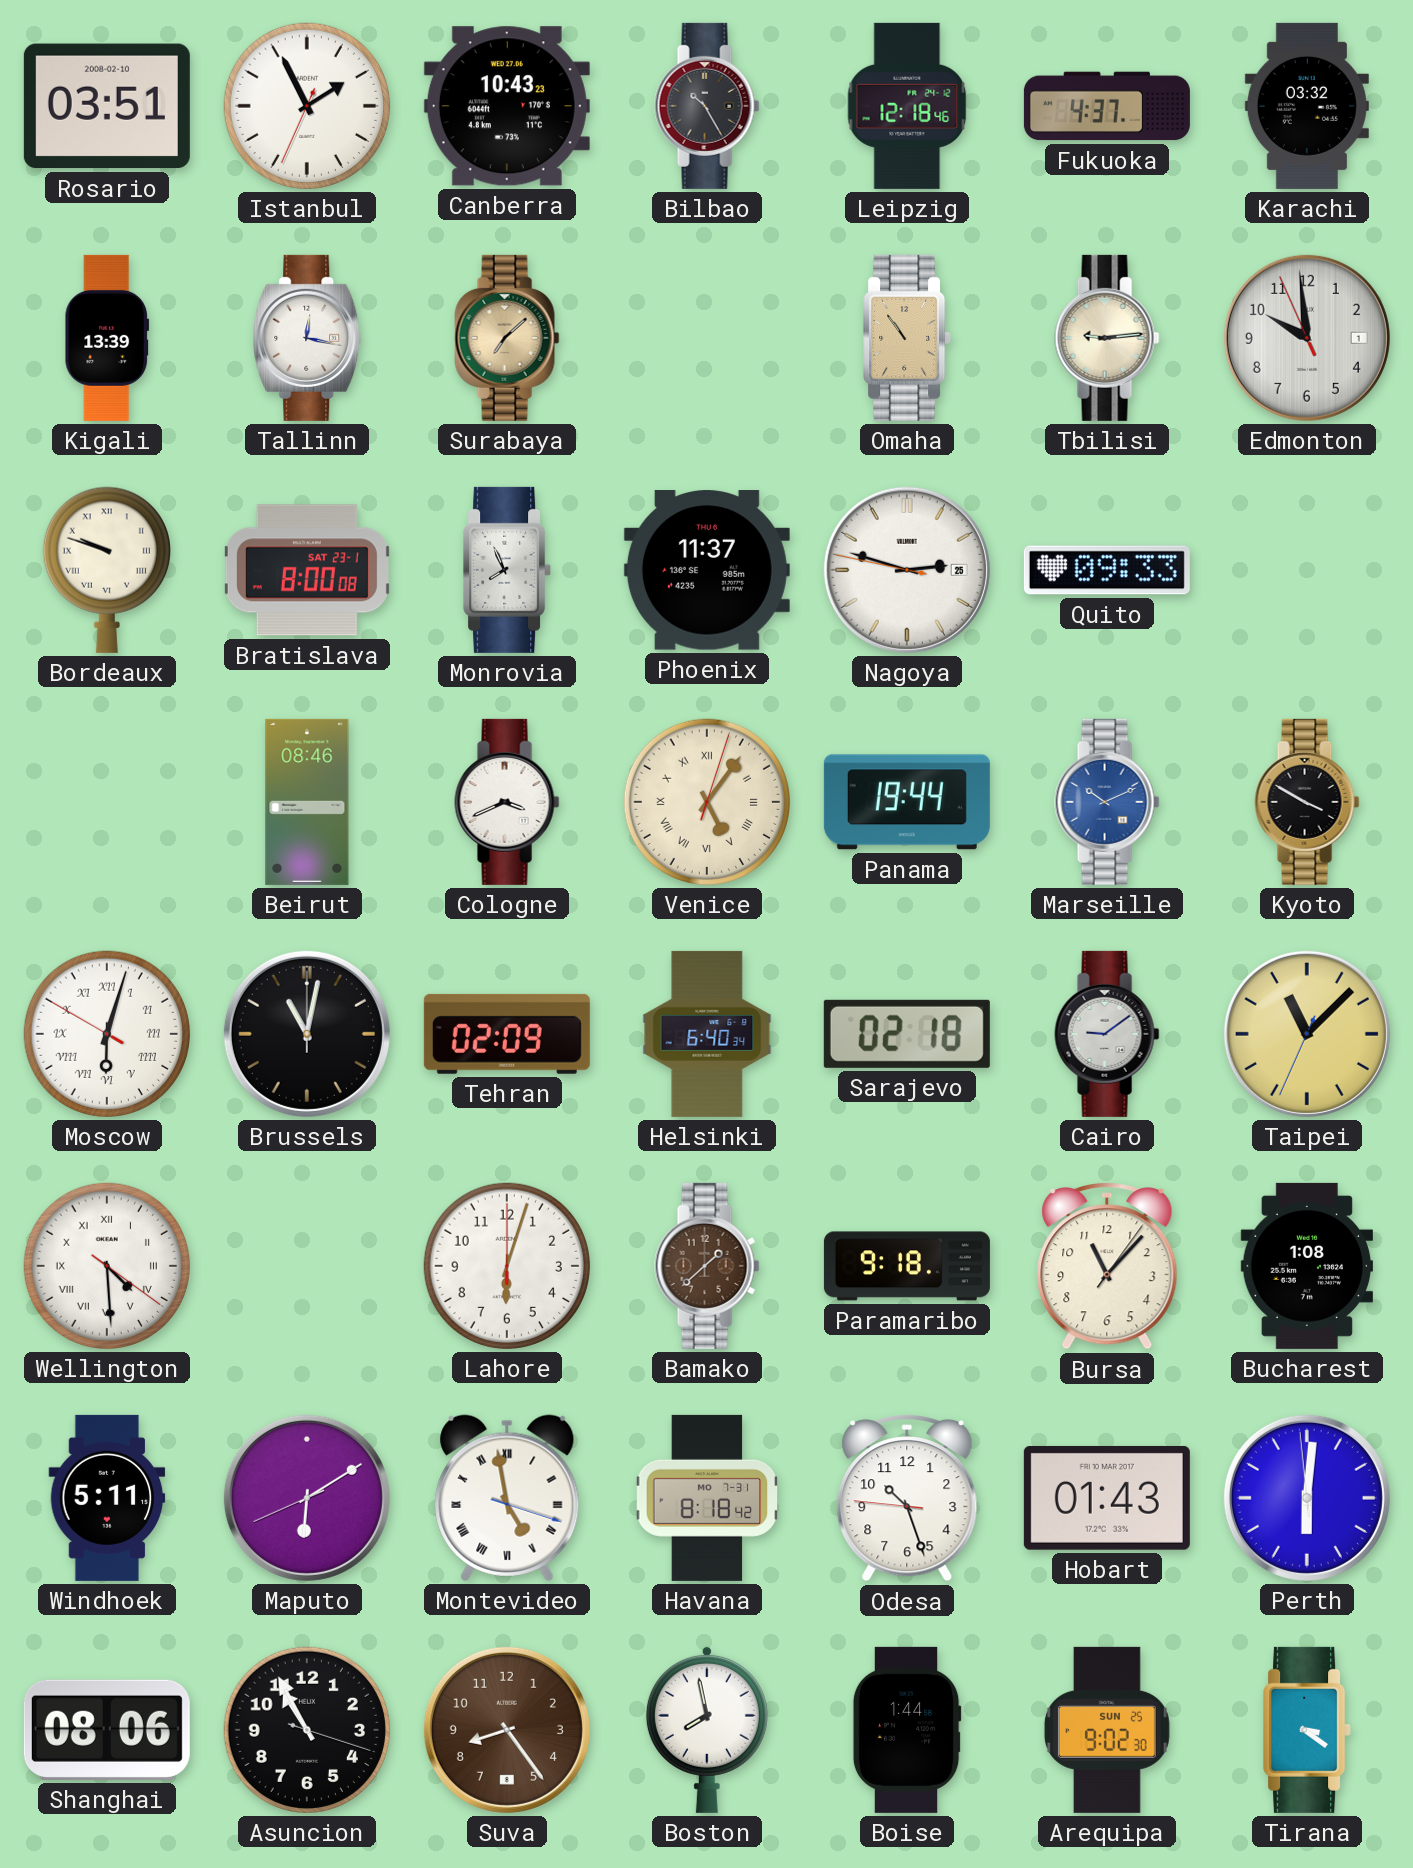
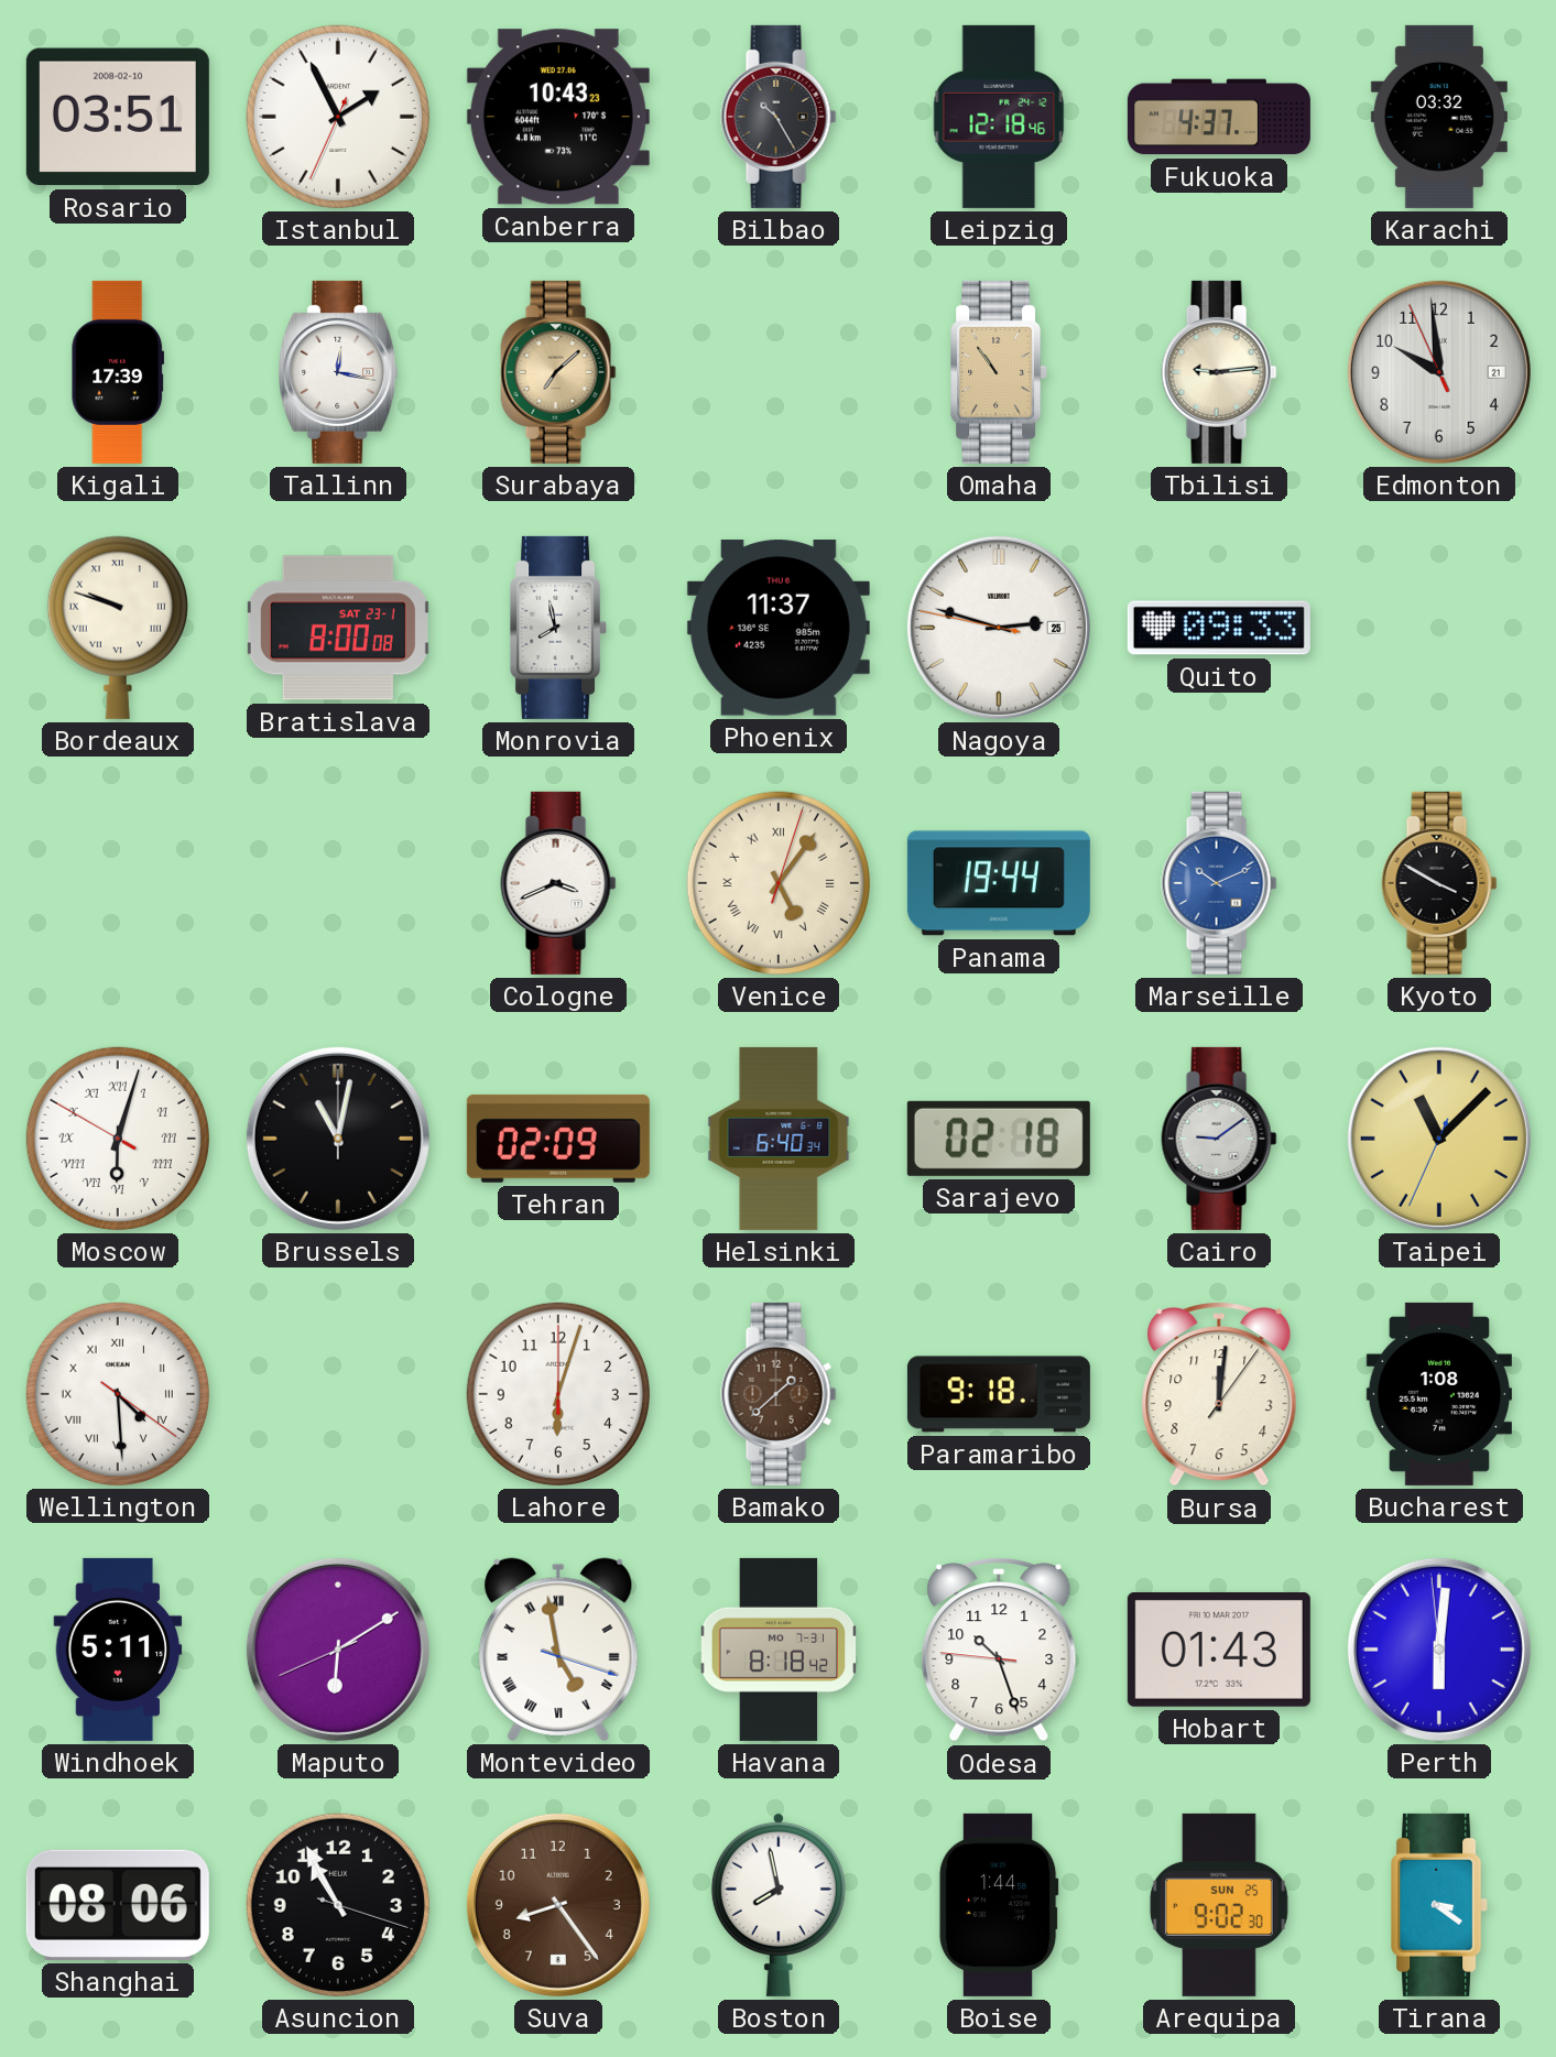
Kigali: 13:39 -> 17:39
Edmonton date: 1 -> 21
Monrovia: 7:56 -> 7:58
Beirut: 08:46 -> none
Bursa: 11:07 -> 12:01
